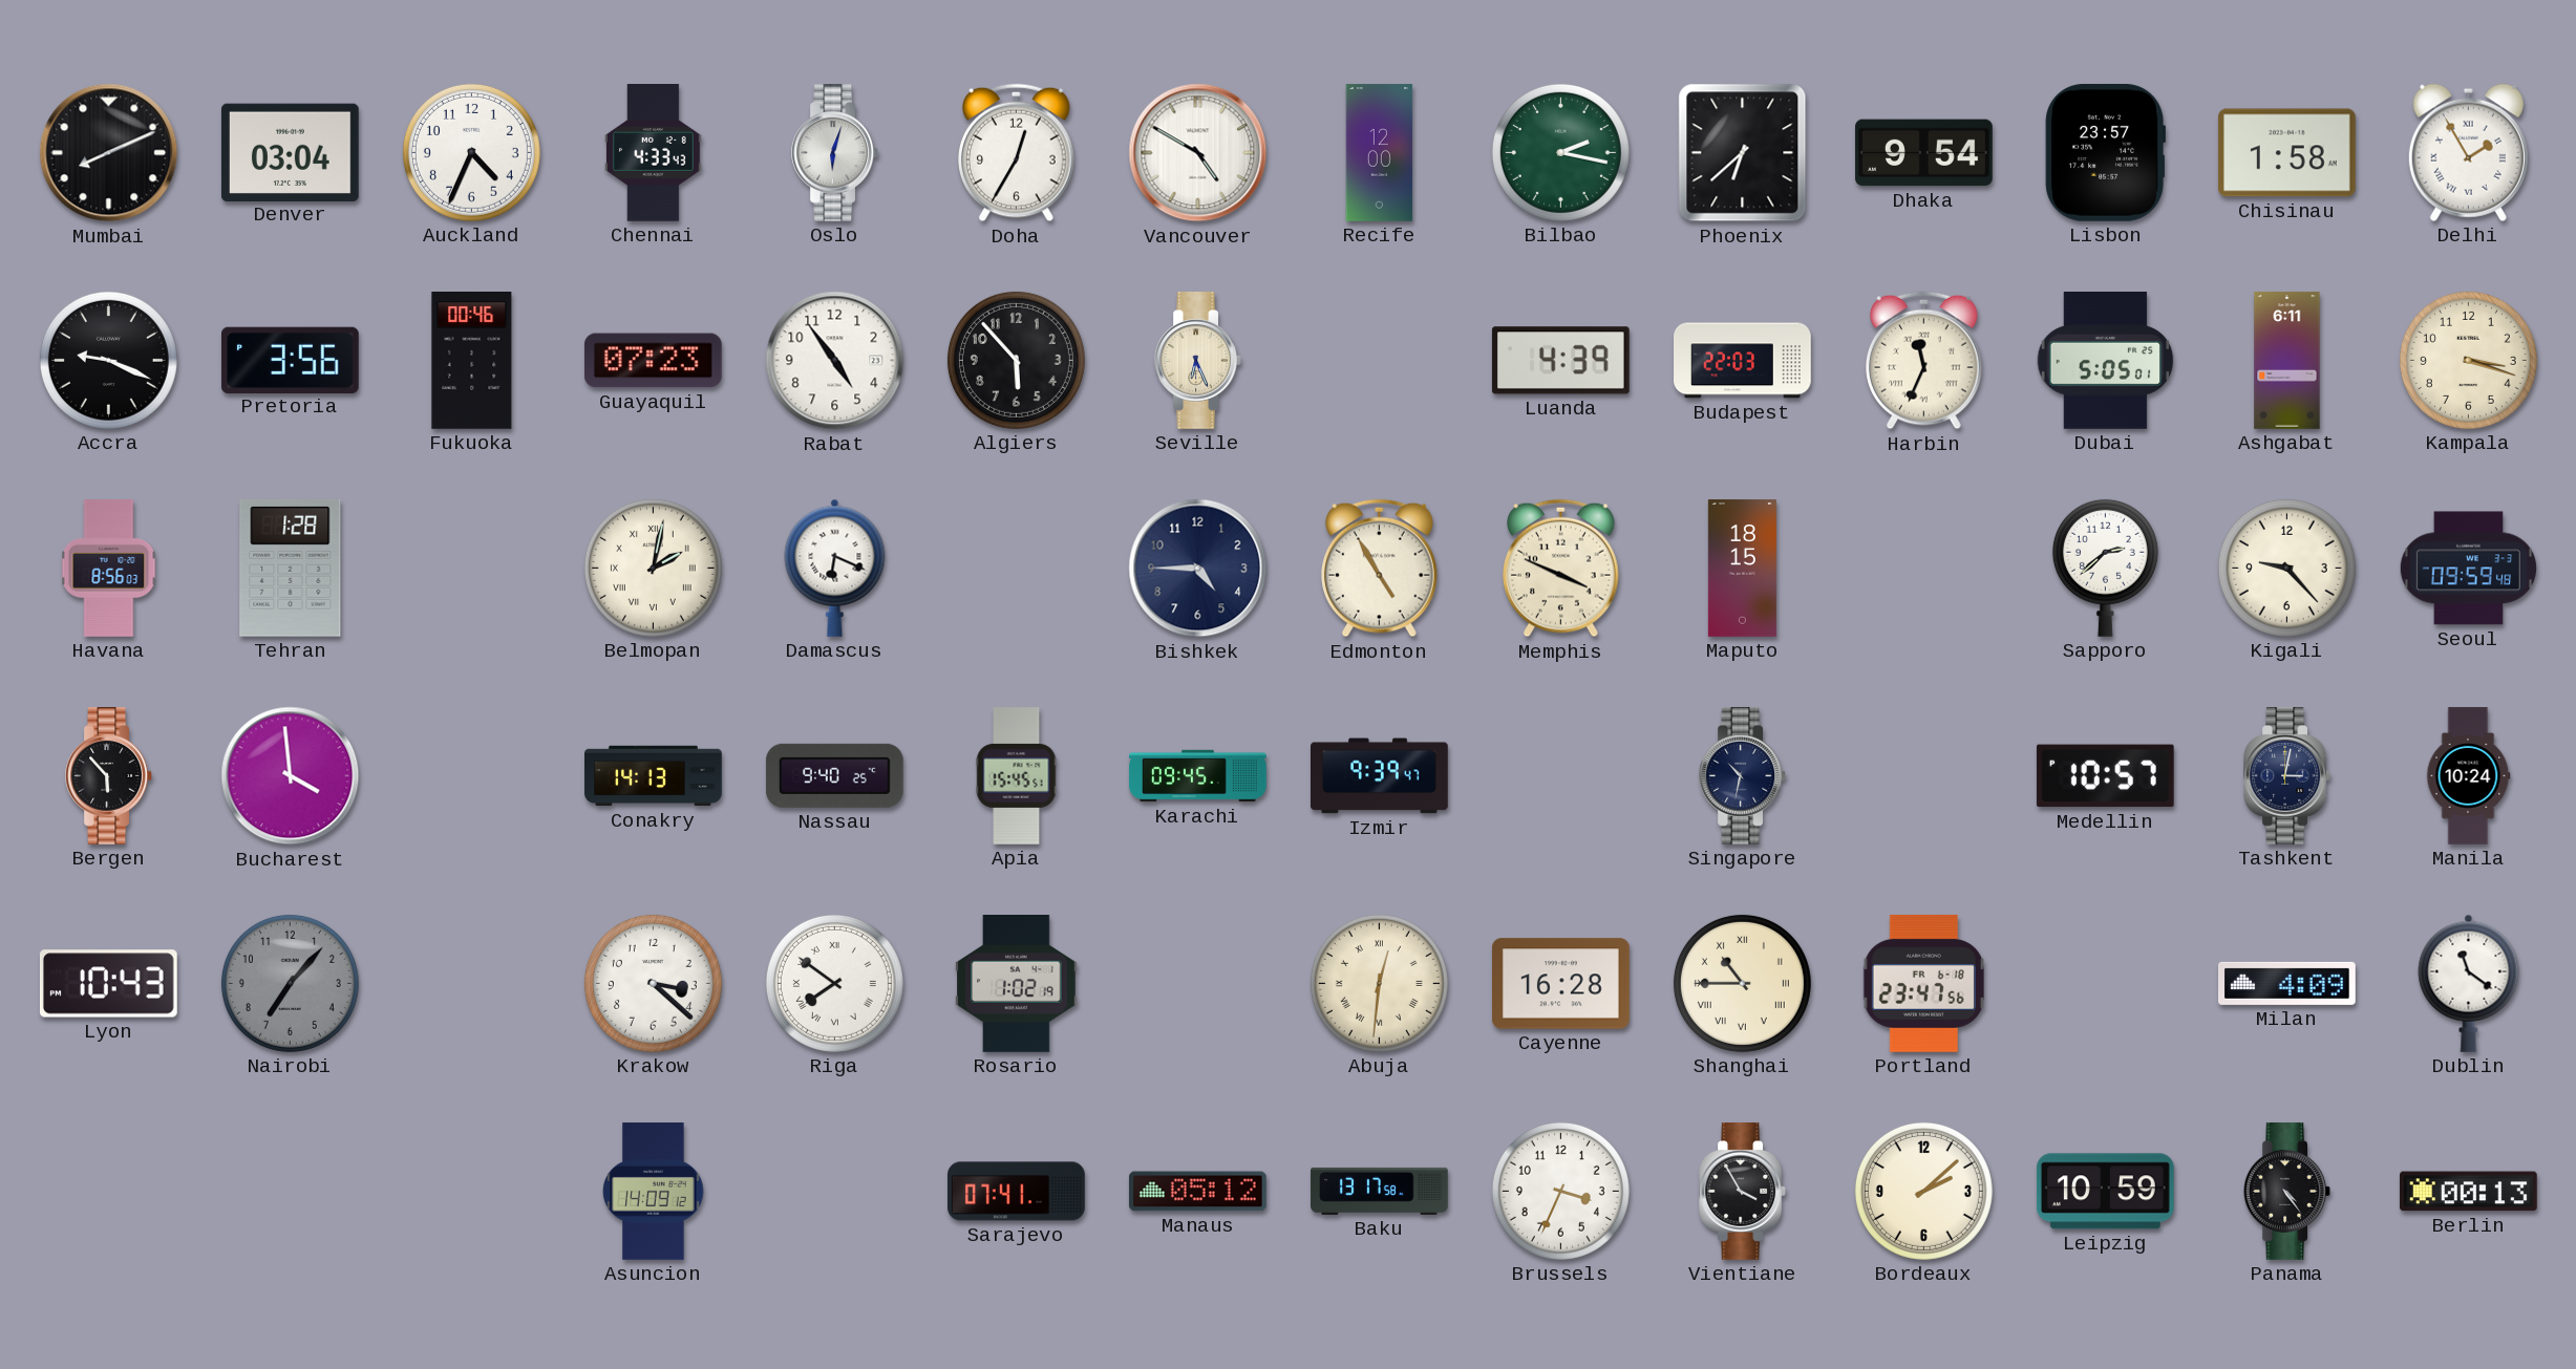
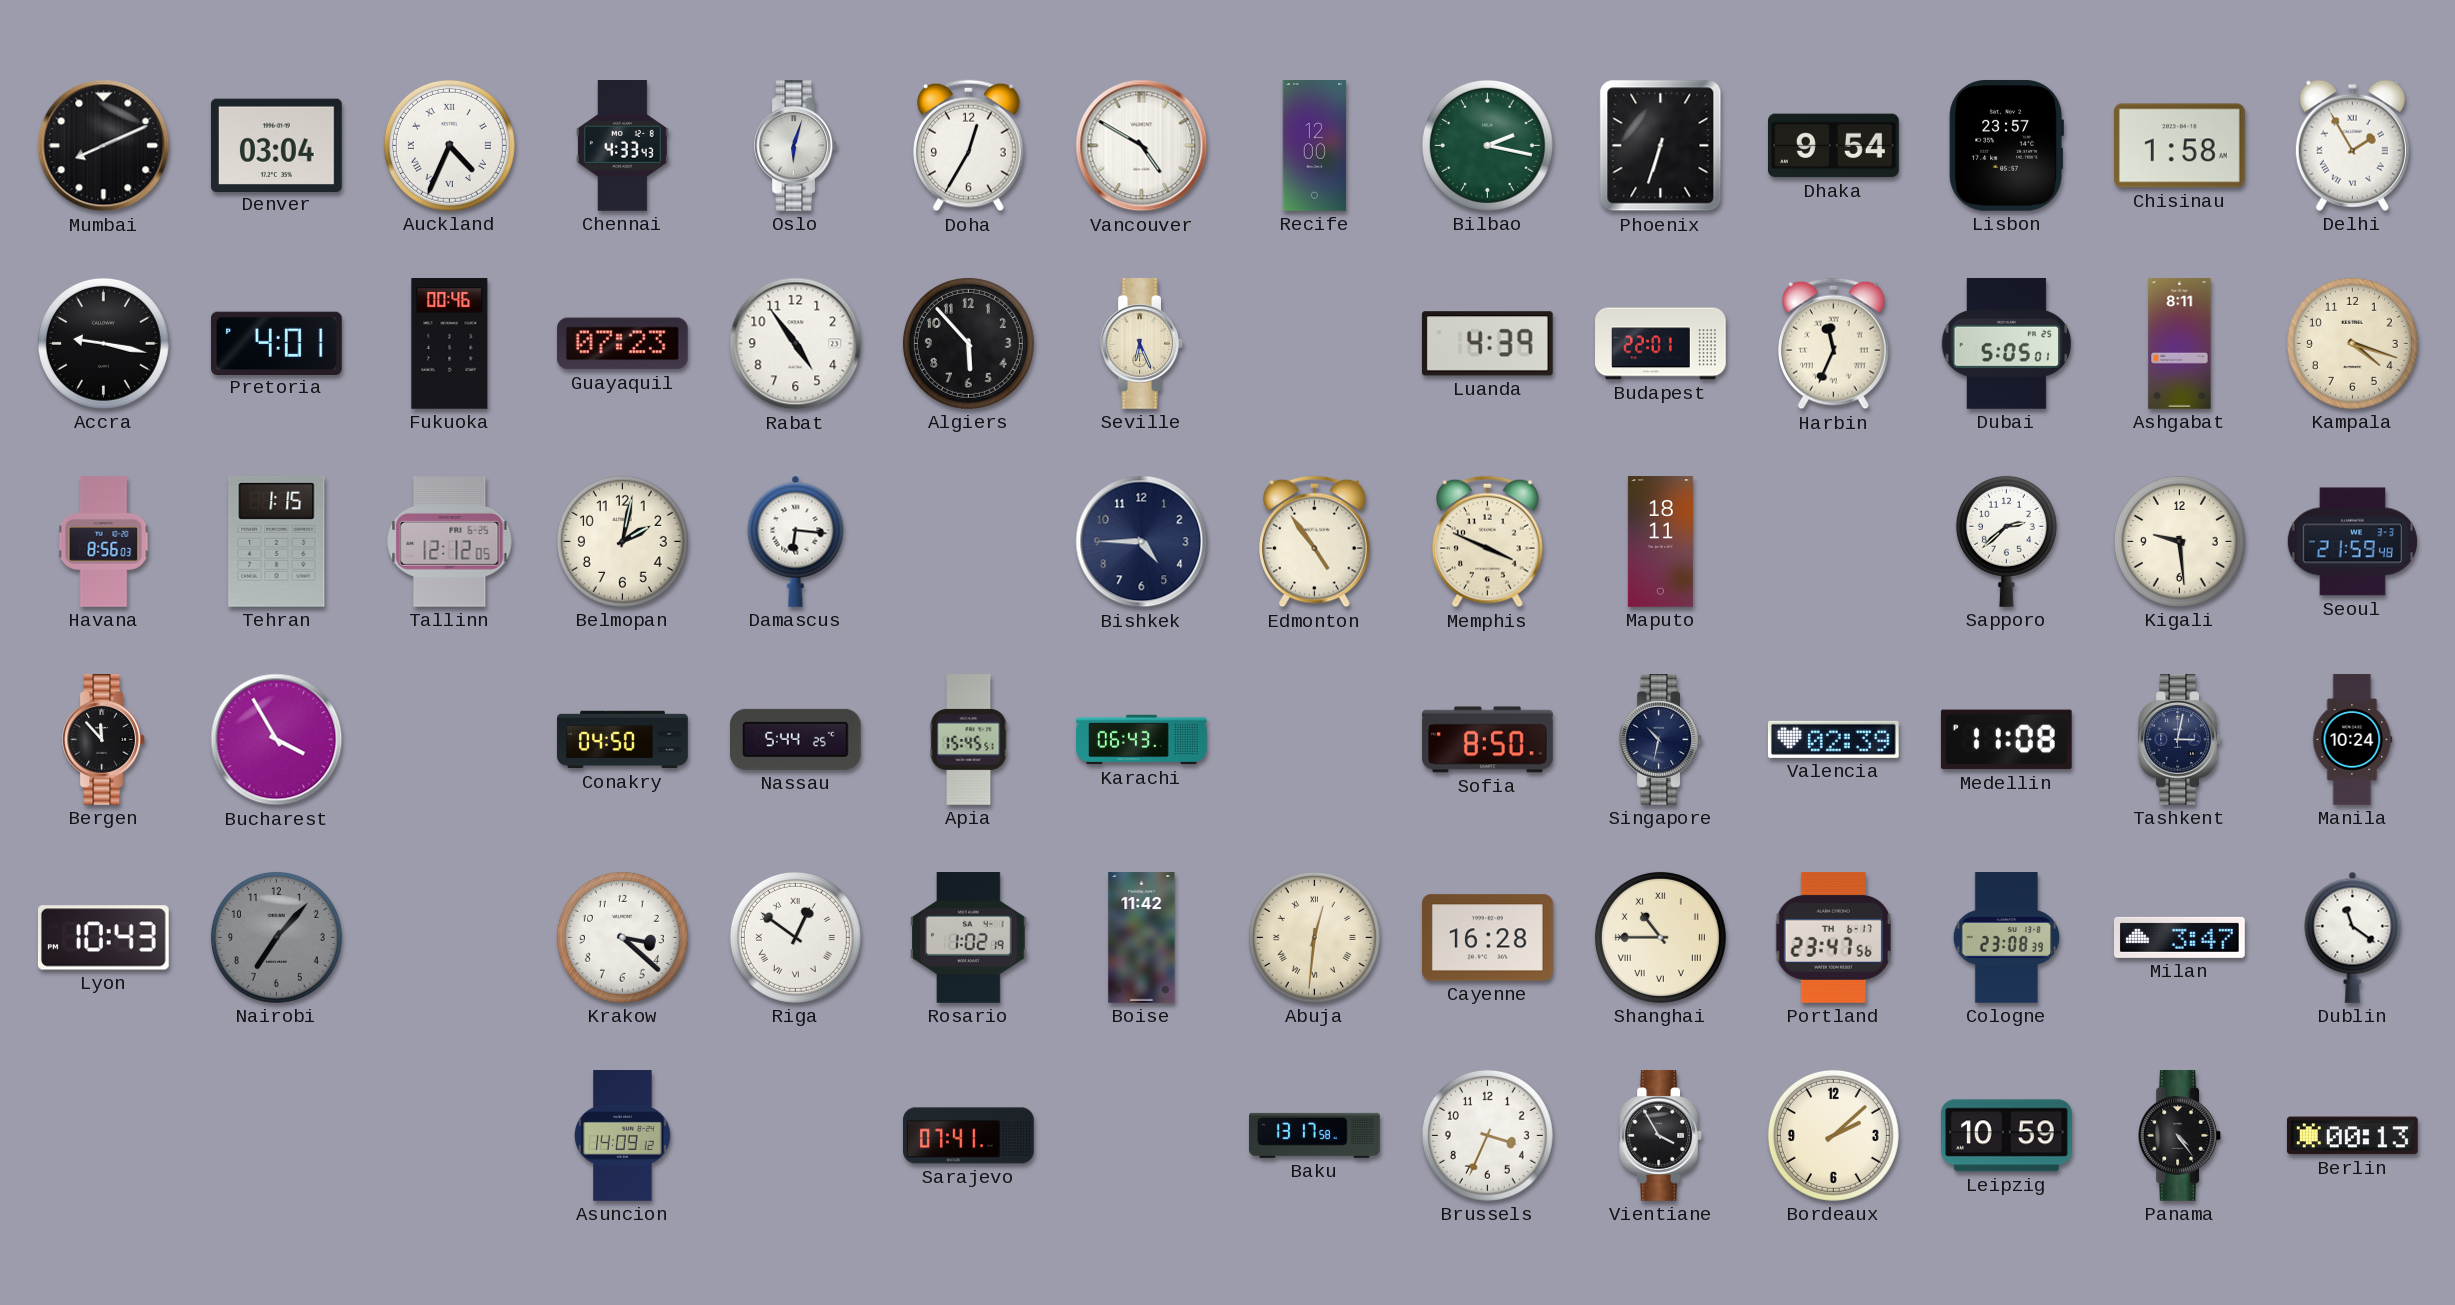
Auckland numerals: Arabic -> Roman
Phoenix: 6:38 -> 6:33
Accra: 9:19 -> 9:17
Pretoria: 3:56 -> 4:01
Budapest: 22:03 -> 22:01
Ashgabat: 6:11 -> 8:11
Kampala: 3:18 -> 4:18
Tehran: 1:28 -> 1:15
Tallinn: none -> 12:12
Belmopan numerals: Roman -> Arabic
Damascus: 6:19 -> 6:16
Edmonton: 4:55 -> 4:54
Maputo: 18:15 -> 18:11
Kigali: 9:23 -> 9:29
Seoul: 09:59 -> 21:59
Bergen: 5:53 -> 11:53
Bucharest: 3:59 -> 3:55
Conakry: 14:13 -> 04:50
Nassau: 9:40 -> 5:44
Karachi: 09:45 -> 06:43
Izmir: 9:39 -> none
Sofia: none -> 8:50
Valencia: none -> 02:39
Medellin: 10:57 -> 11:08
Riga: 7:51 -> 12:51
Boise: none -> 11:42
Portland date: FR 6-18 -> TH 6-17
Cologne: none -> 23:08
Milan: 4:09 -> 3:47
Manaus: 05:12 -> none
